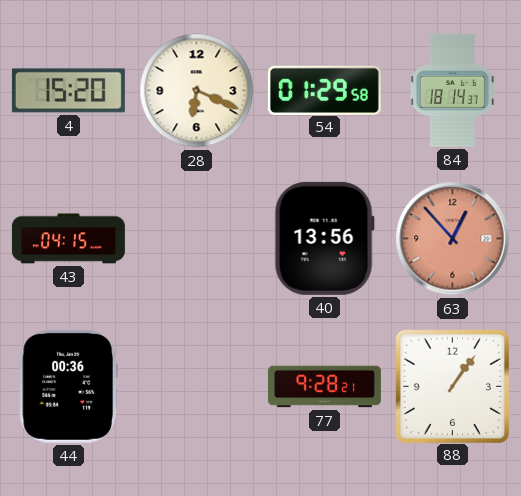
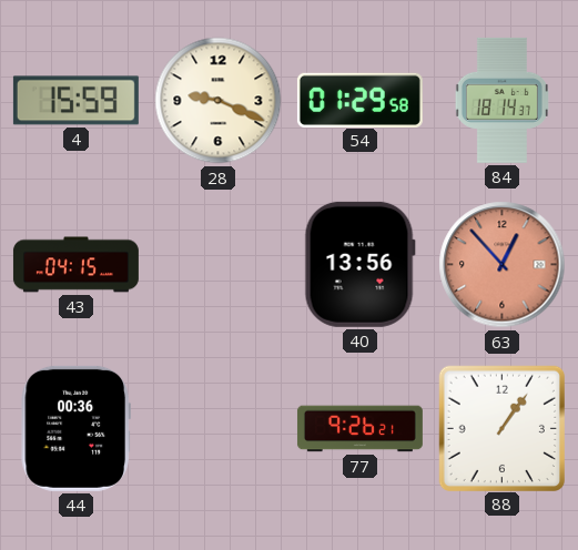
4: 15:20 -> 15:59
28: 6:19 -> 9:19
77: 9:28 -> 9:26
